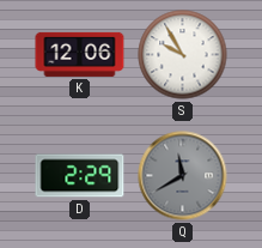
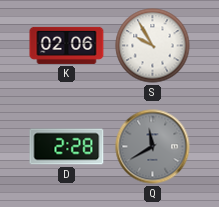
K: 12:06 -> 02:06
D: 2:29 -> 2:28
